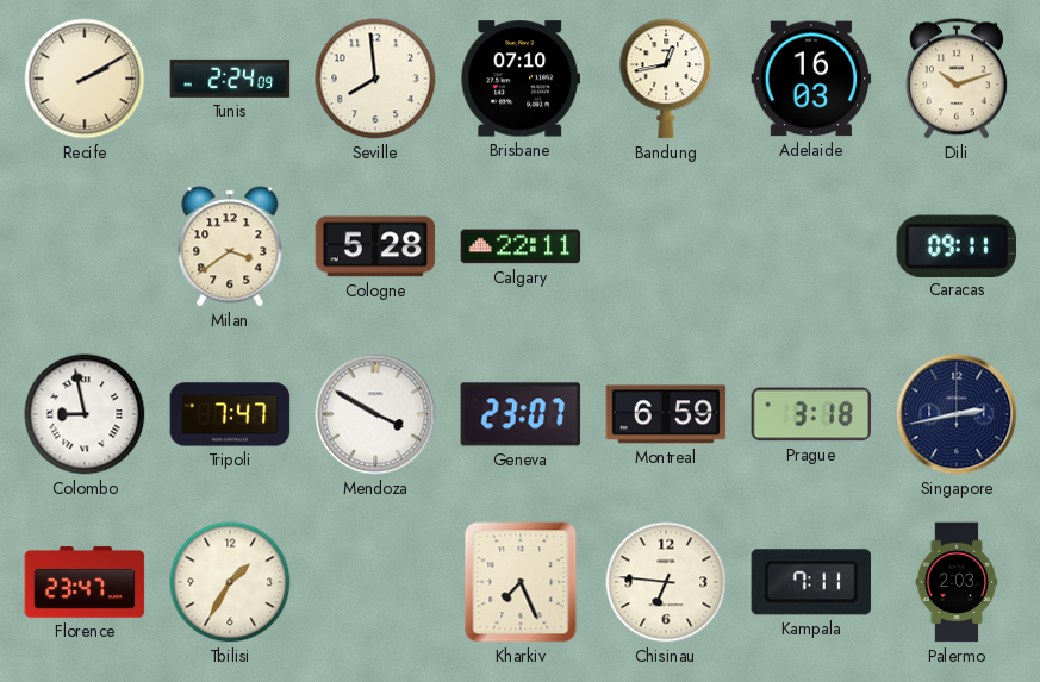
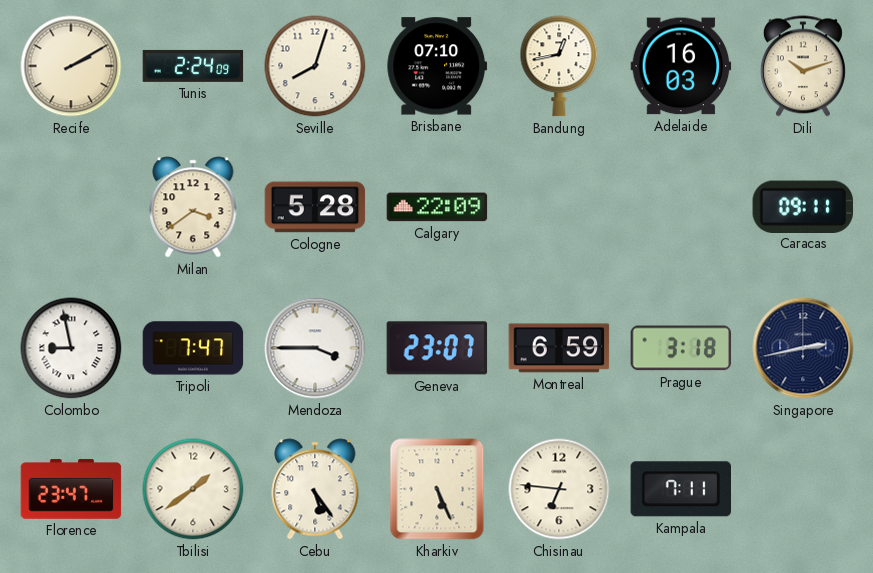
Seville: 7:59 -> 8:03
Calgary: 22:11 -> 22:09
Mendoza: 3:50 -> 3:45
Tbilisi: 1:35 -> 1:39
Cebu: none -> 5:24
Kharkiv: 7:26 -> 5:26
Palermo: 2:03 -> none
